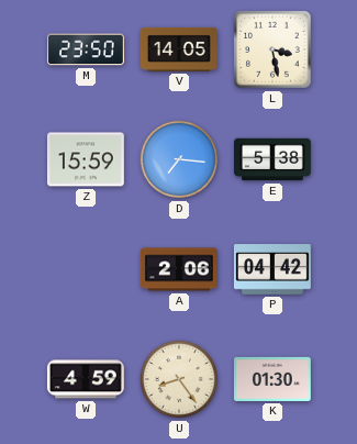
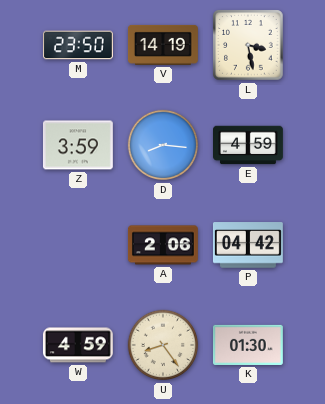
V: 14:05 -> 14:19
Z: 15:59 -> 3:59
D: 7:16 -> 8:16
E: 5:38 -> 4:59
